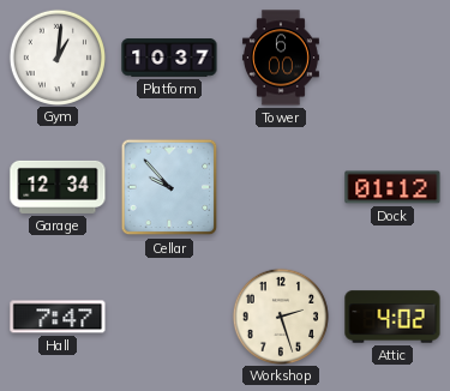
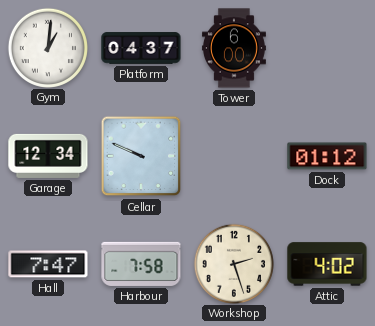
Platform: 10:37 -> 04:37
Cellar: 9:53 -> 9:49
Harbour: none -> 7:58
